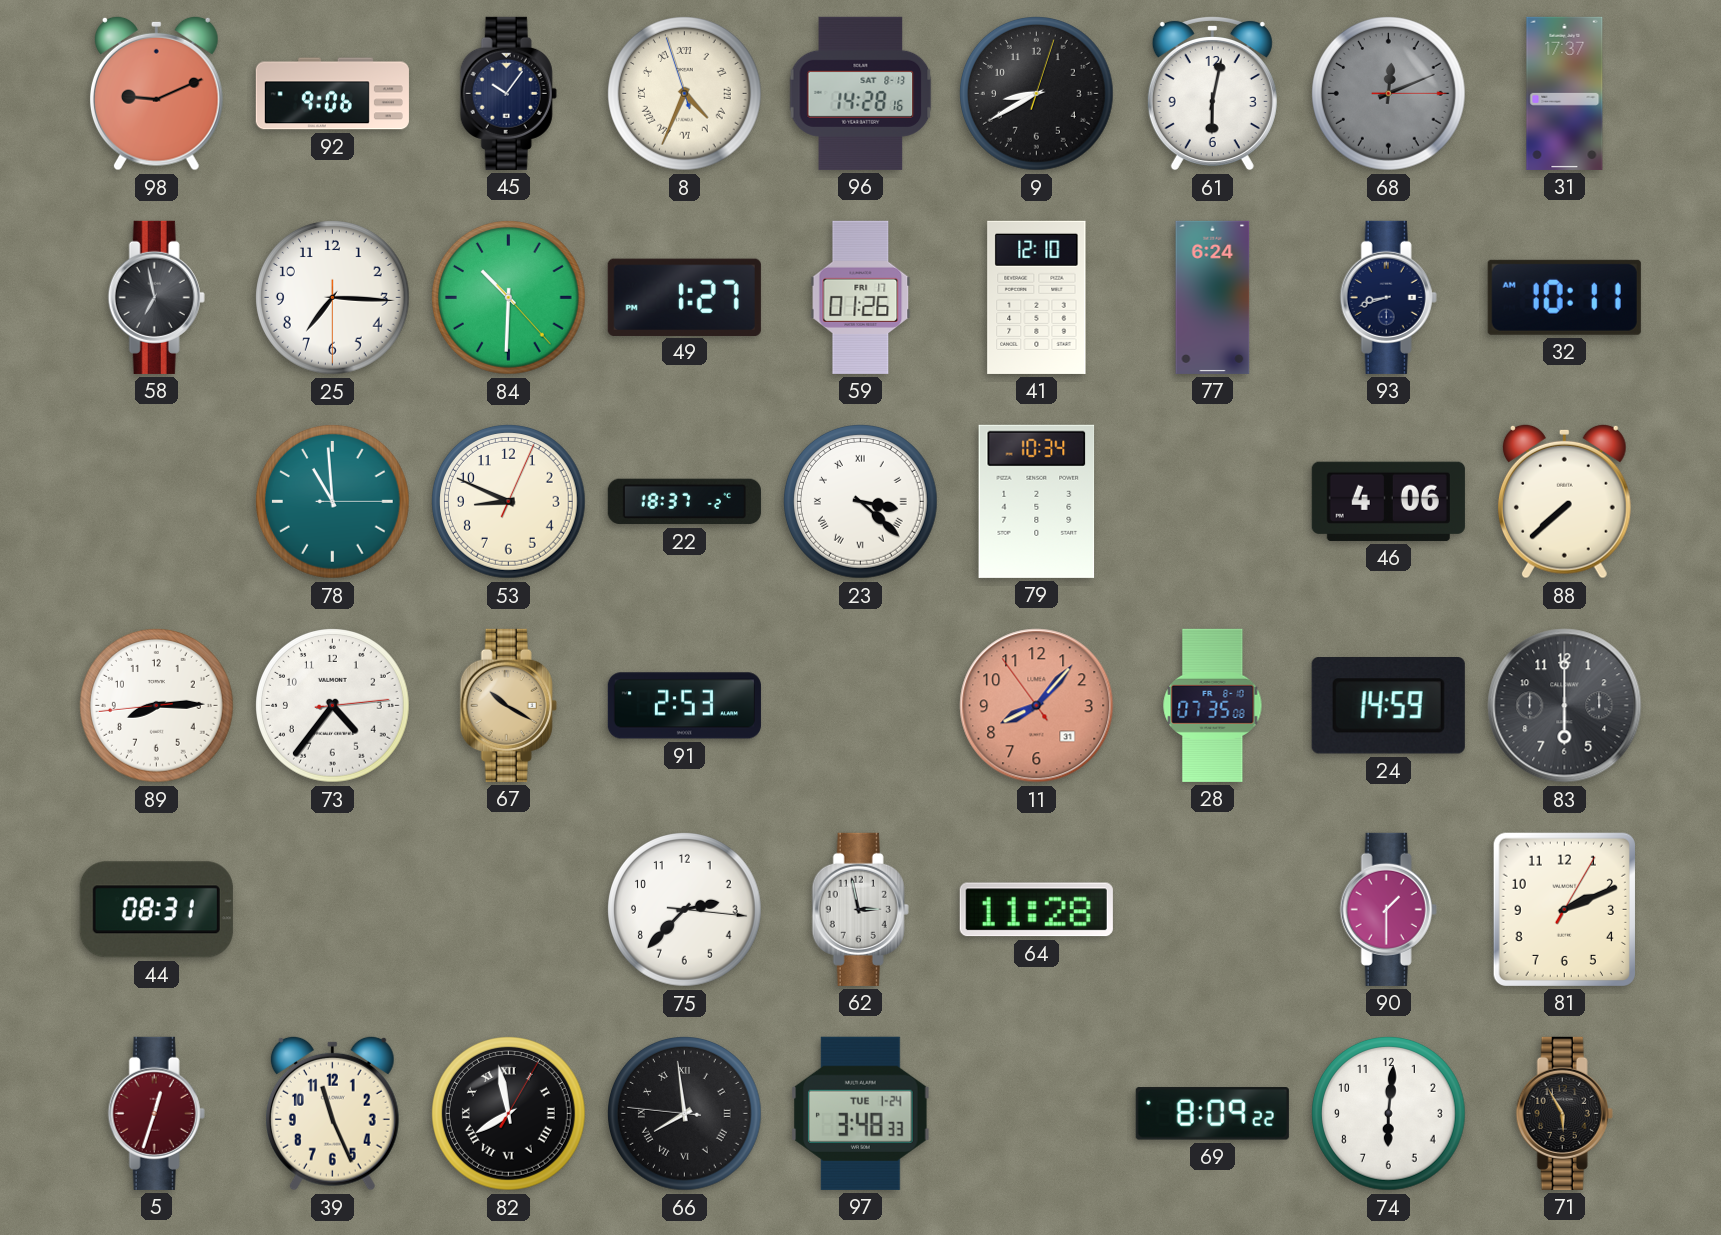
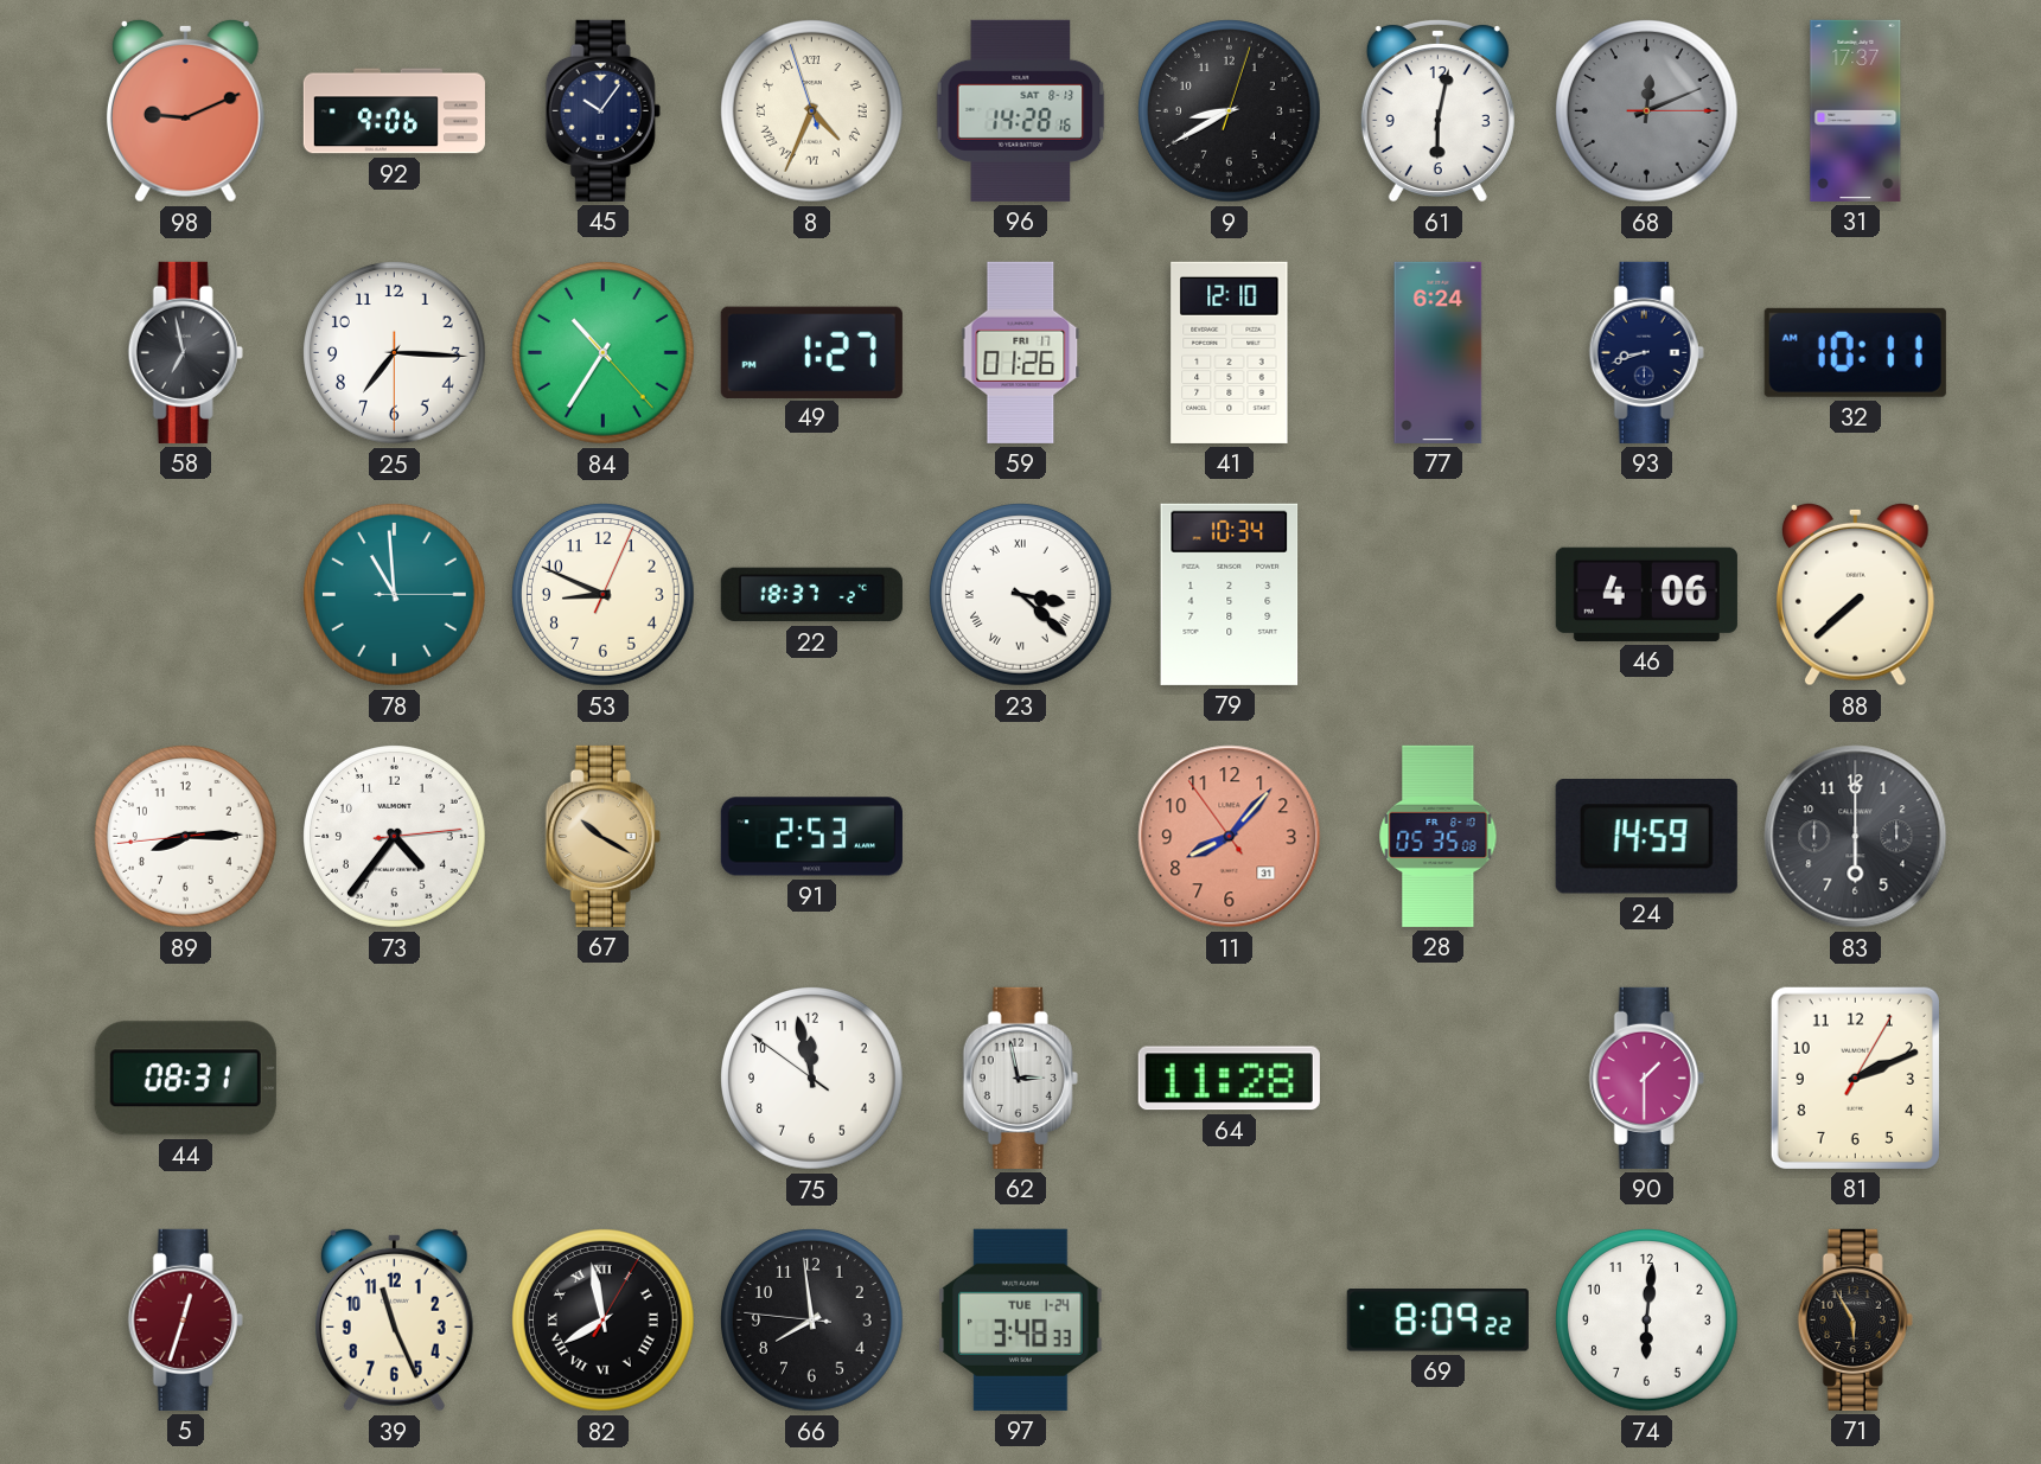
84: 10:30 -> 10:35
28: 07:35 -> 05:35
75: 2:37 -> 11:57
66 numerals: Roman -> Arabic
